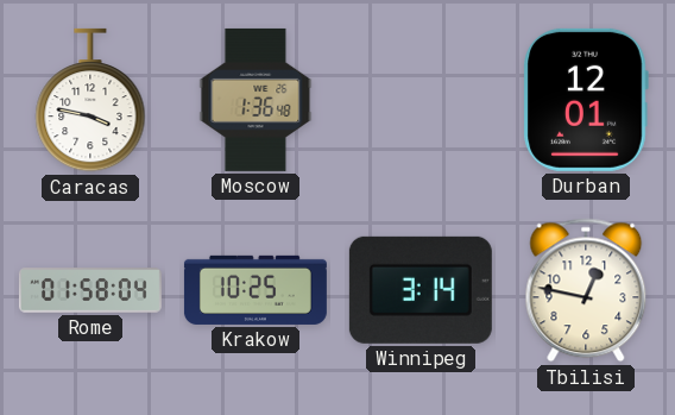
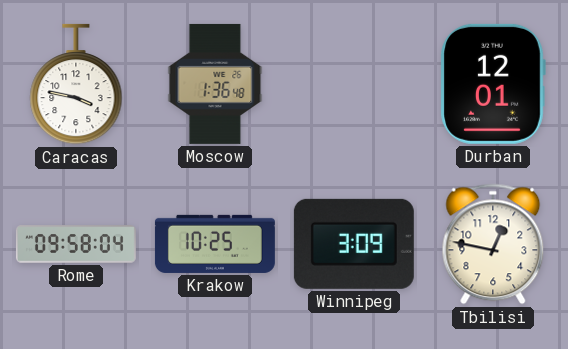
Rome: 01:58 -> 09:58
Winnipeg: 3:14 -> 3:09
